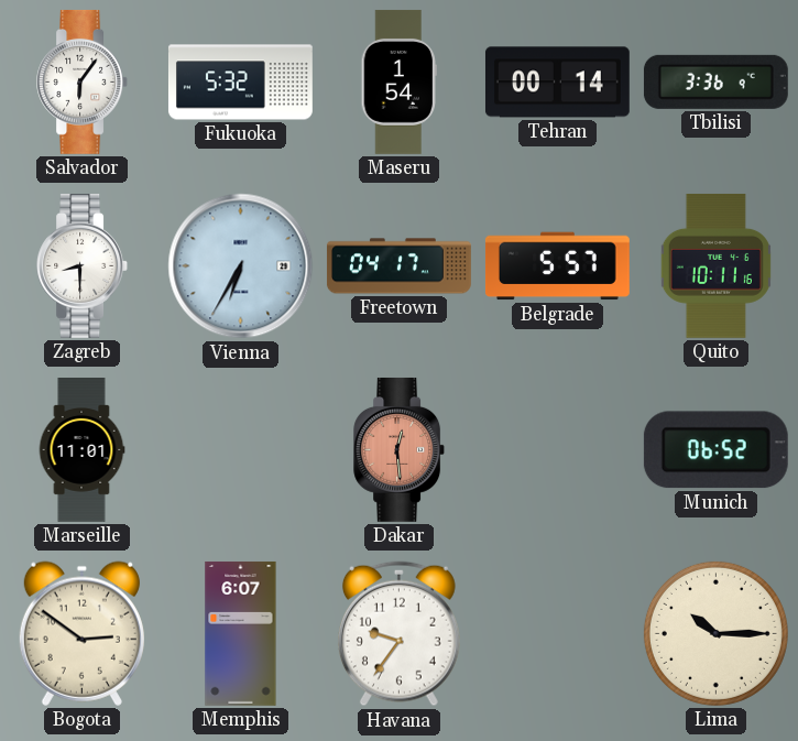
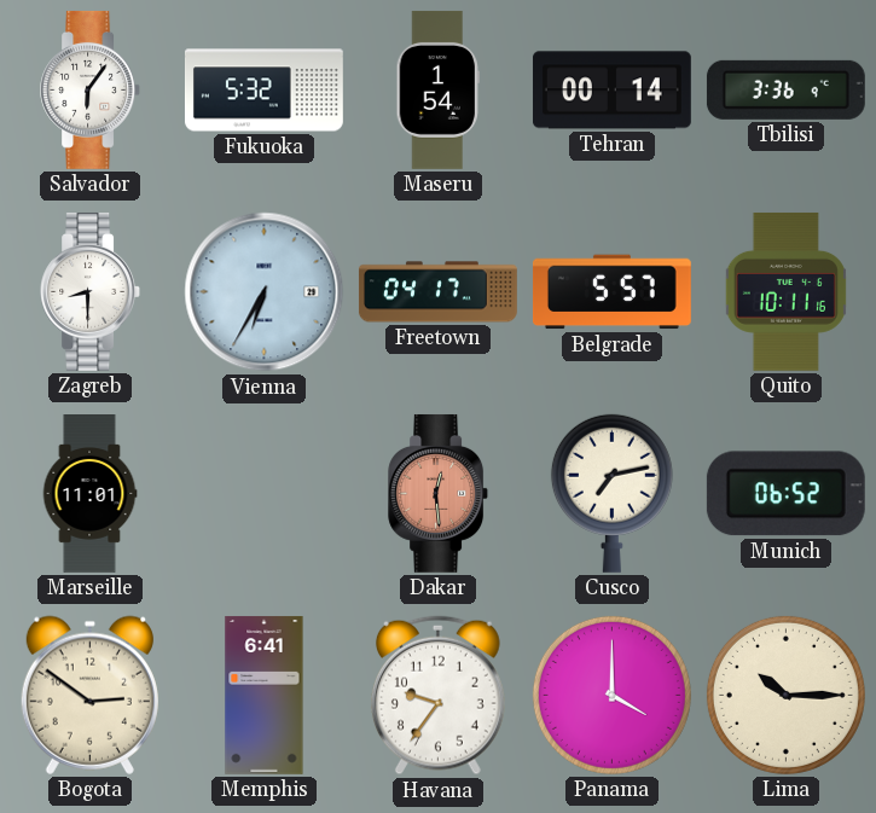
Cusco: none -> 7:13
Memphis: 6:07 -> 6:41
Panama: none -> 4:00
